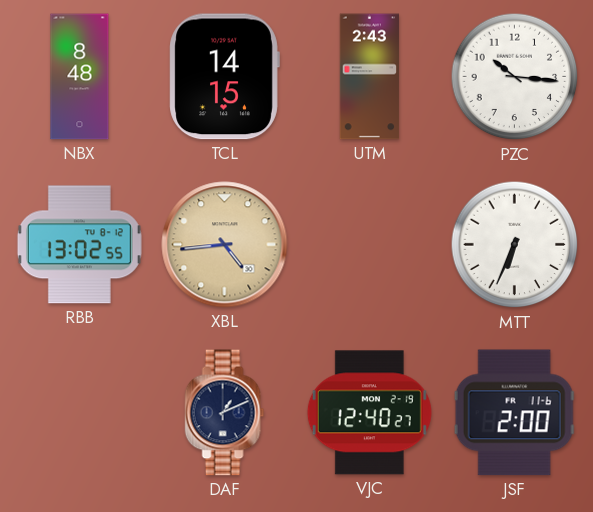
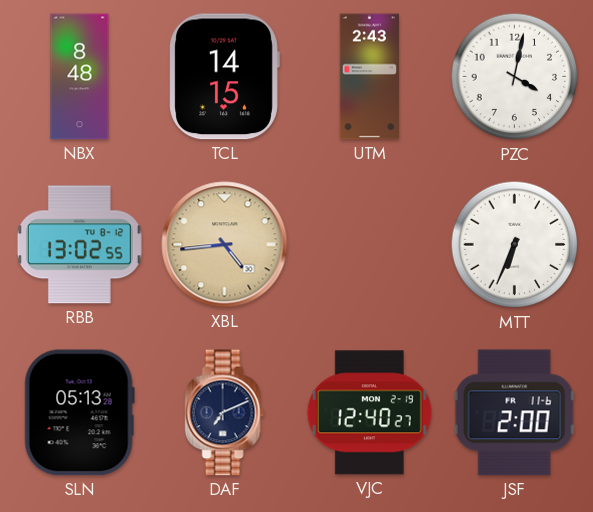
PZC: 10:16 -> 4:02
SLN: none -> 05:13
DAF: 1:11 -> 7:11
